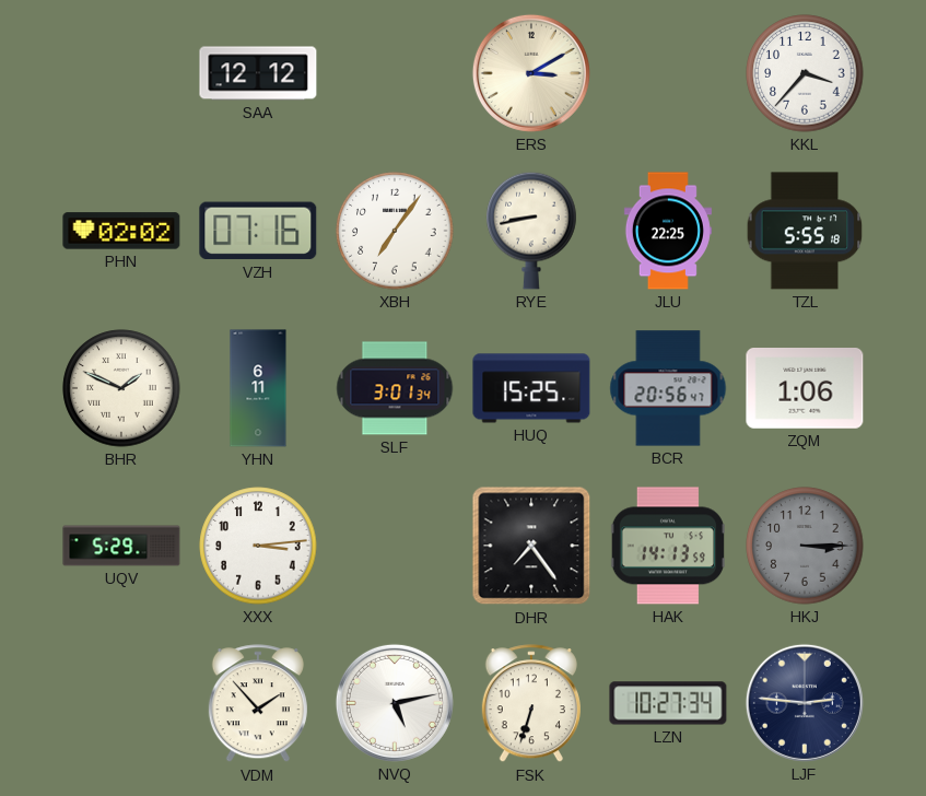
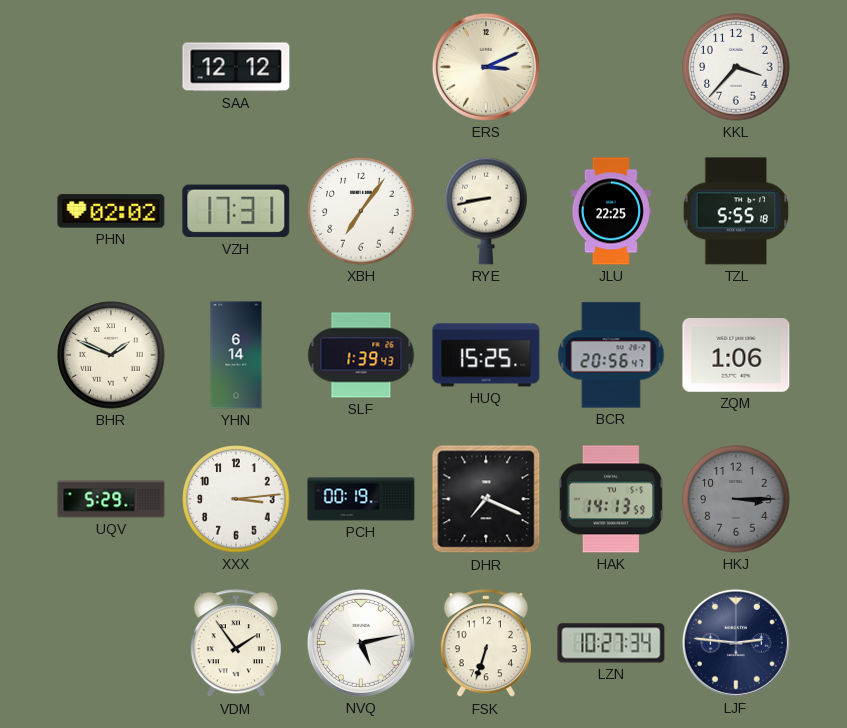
ERS: 3:10 -> 3:11
VZH: 07:16 -> 17:31
YHN: 6:11 -> 6:14
SLF: 3:01 -> 1:39
PCH: none -> 00:19
DHR: 7:24 -> 7:19
VDM: 1:53 -> 1:54
